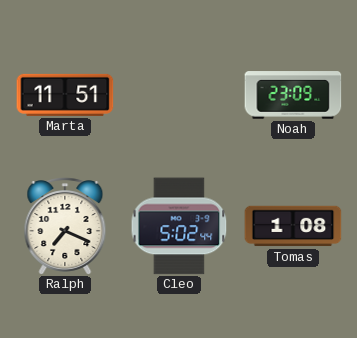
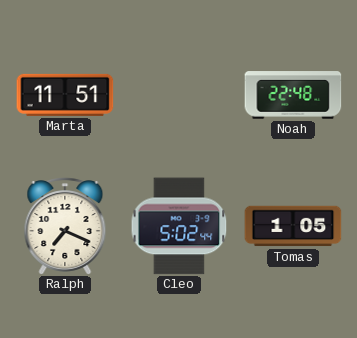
Noah: 23:09 -> 22:48
Tomas: 1:08 -> 1:05
